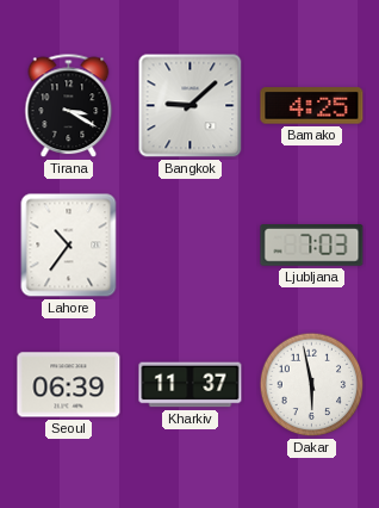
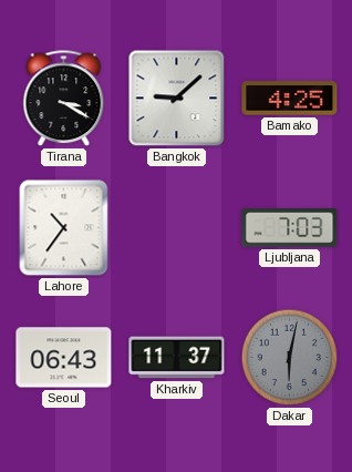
Seoul: 06:39 -> 06:43
Dakar: 5:58 -> 6:02
Dakar dial: white -> grey
